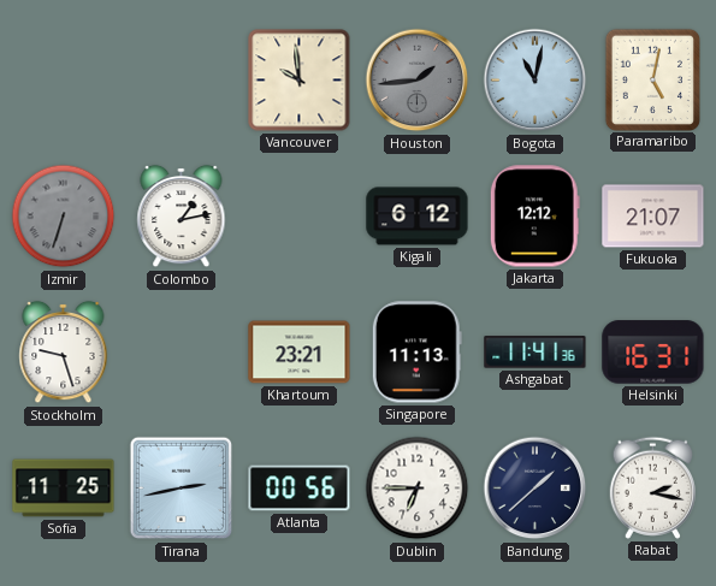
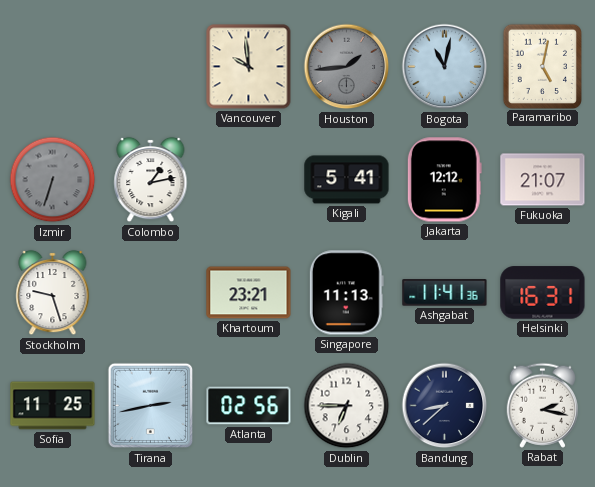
Kigali: 6:12 -> 5:41
Atlanta: 00:56 -> 02:56
Bandung: 1:38 -> 8:38
